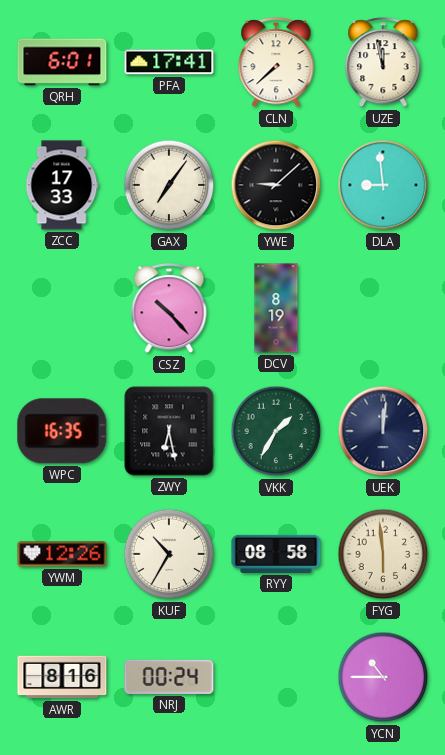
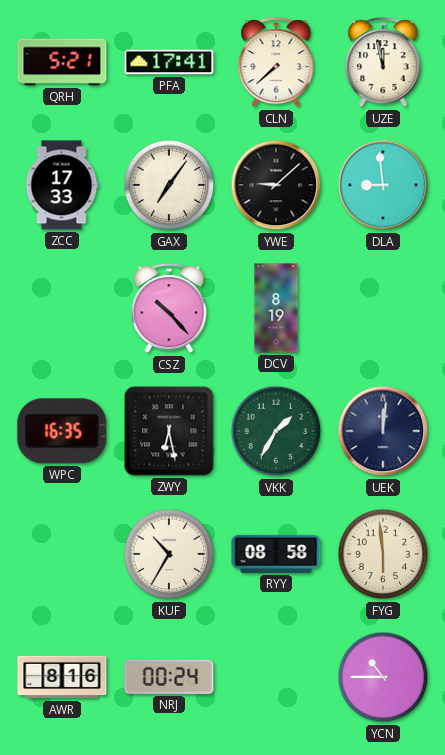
QRH: 6:01 -> 5:21
YWM: 12:26 -> none
